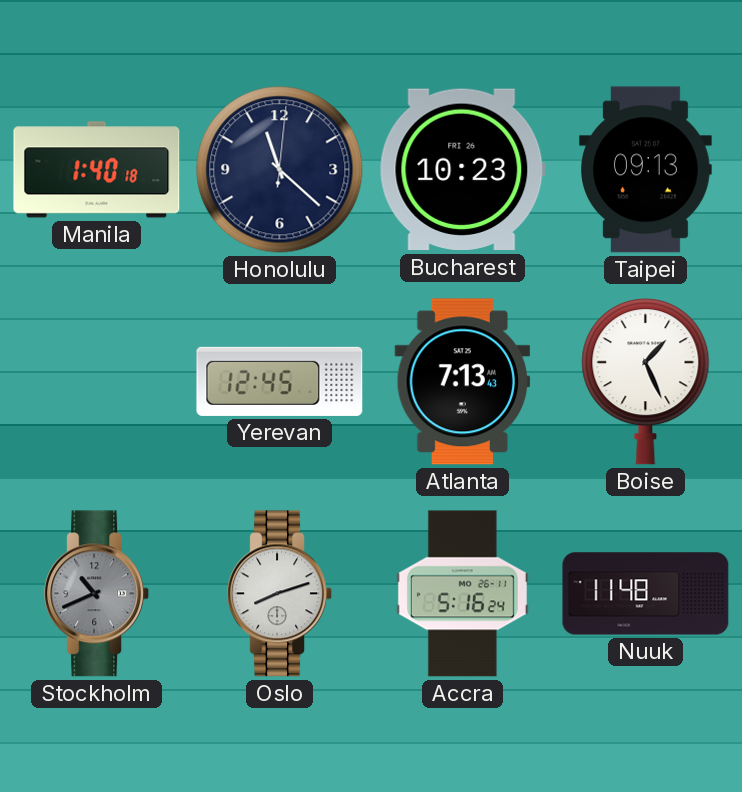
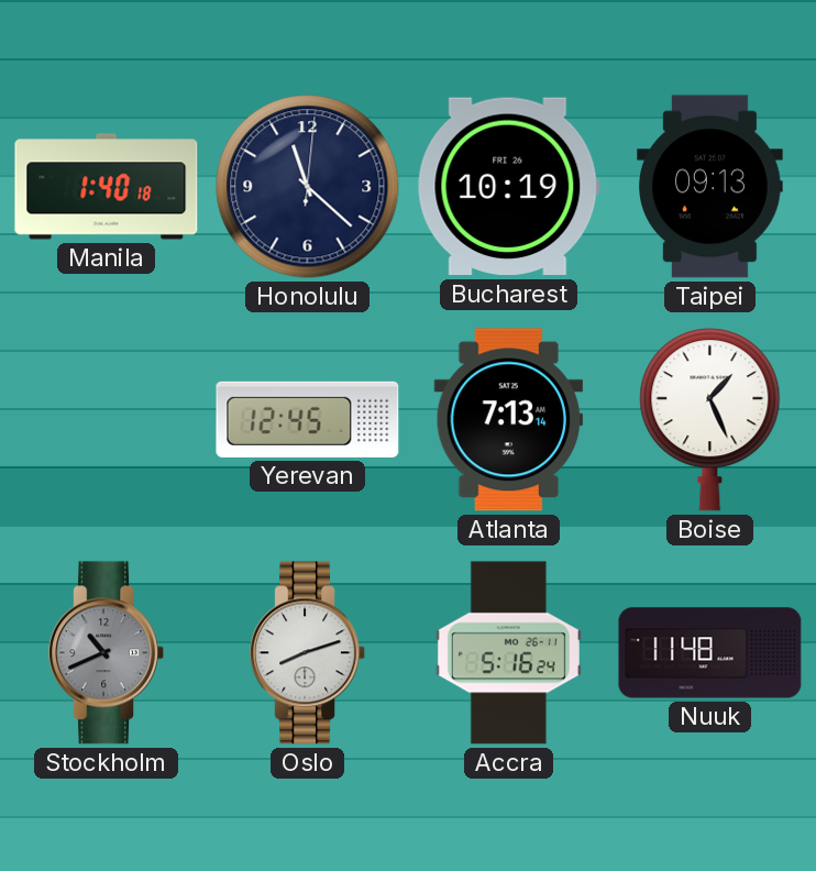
Bucharest: 10:23 -> 10:19
Atlanta: 7:13:43 -> 7:13:14
